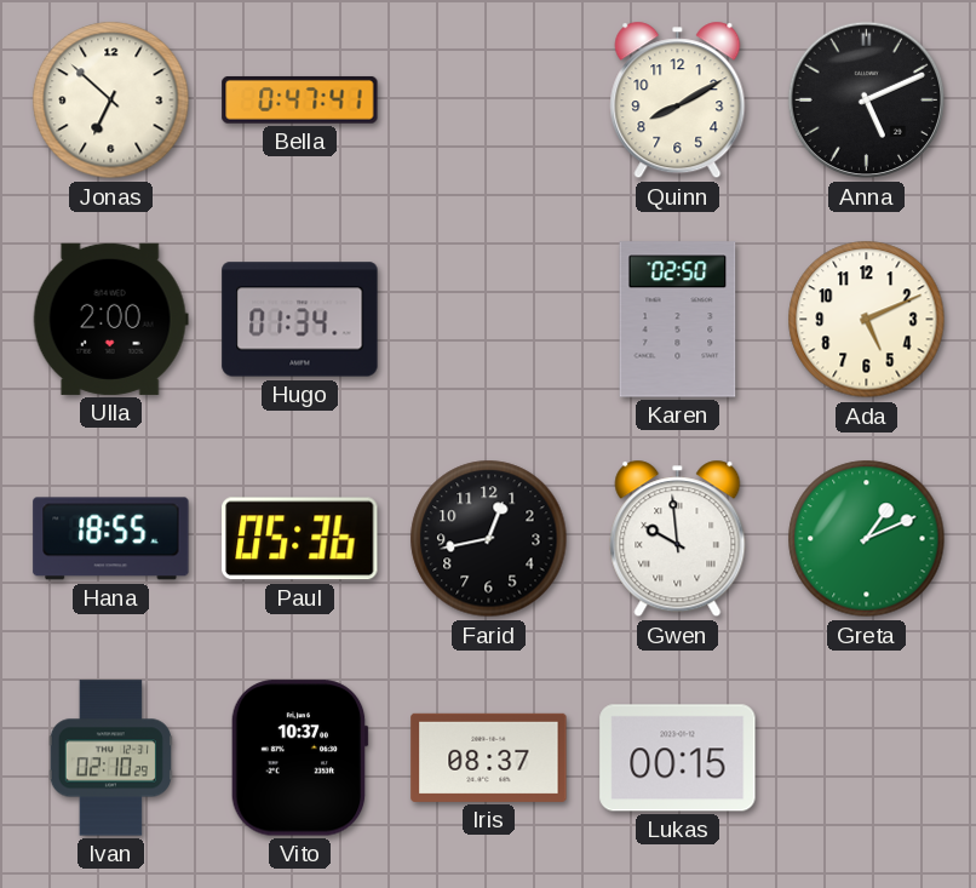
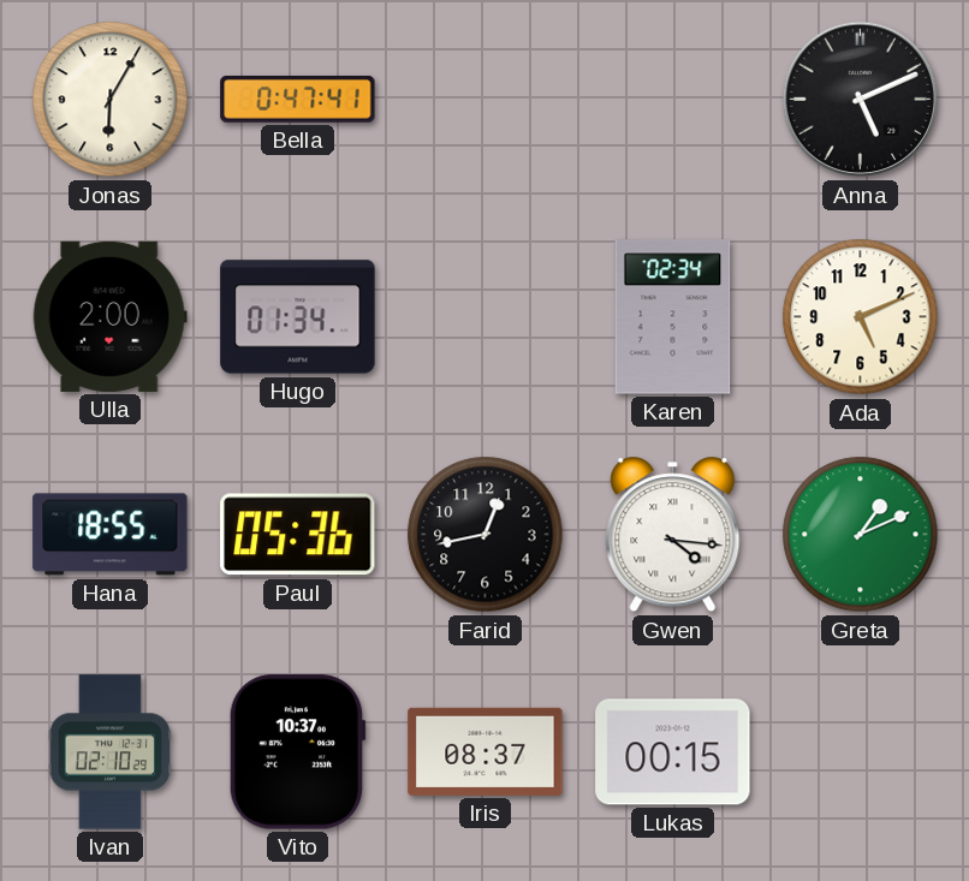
Jonas: 6:52 -> 6:05
Quinn: 8:10 -> none
Karen: 02:50 -> 02:34
Gwen: 9:59 -> 4:16
